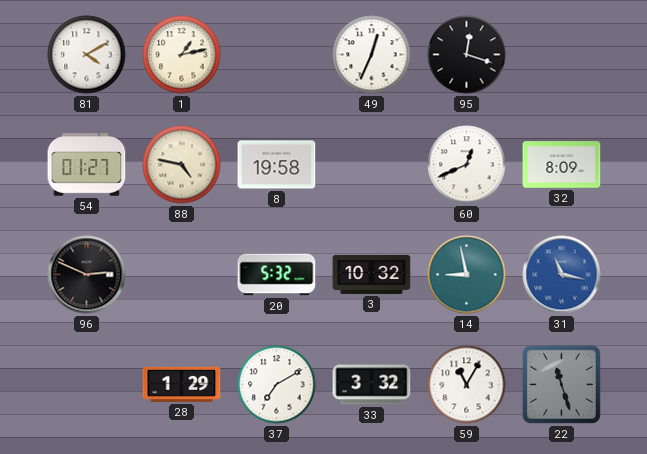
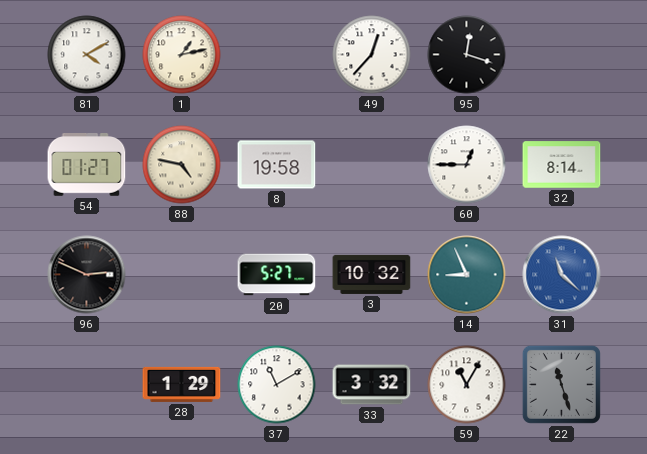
49: 12:34 -> 12:37
60: 12:41 -> 12:45
32: 8:09 -> 8:14
20: 5:32 -> 5:27
14: 8:58 -> 8:56
31: 11:17 -> 11:22
37: 7:10 -> 11:10
